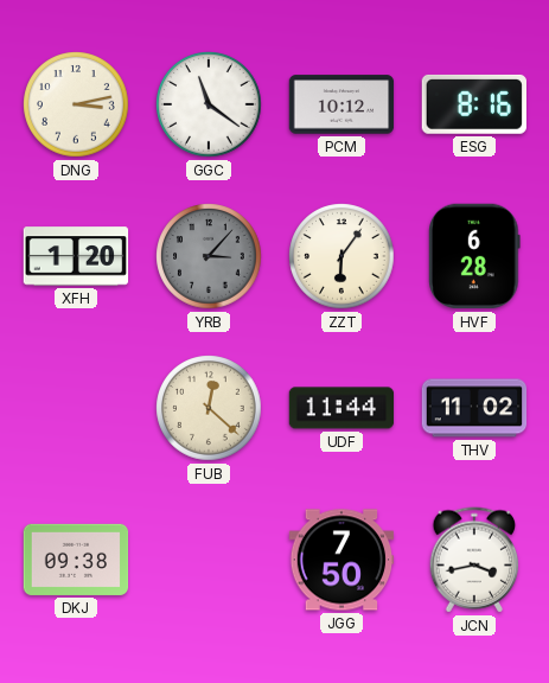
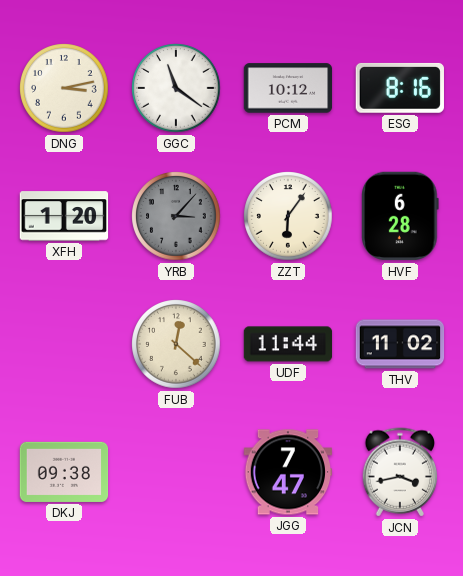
JGG: 7:50 -> 7:47
